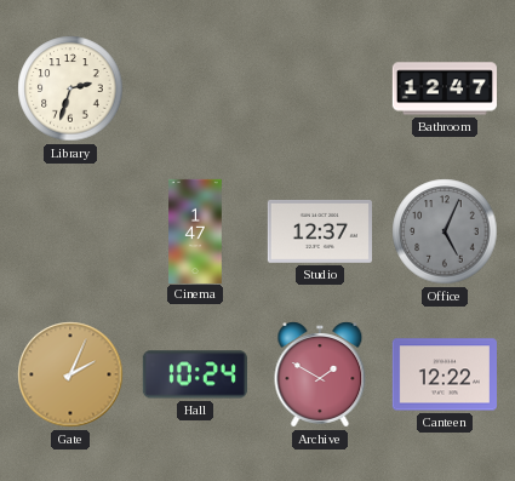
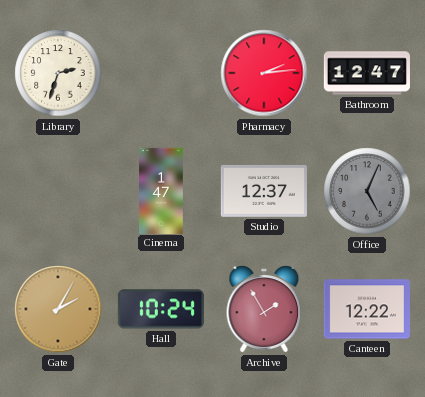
Pharmacy: none -> 2:14
Gate: 2:04 -> 2:05
Archive: 1:50 -> 1:55
